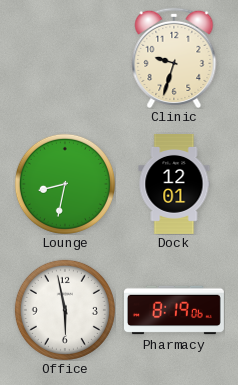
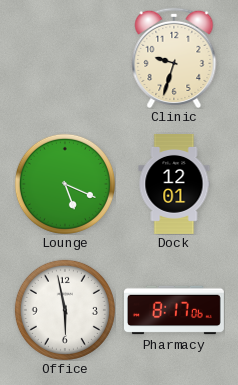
Lounge: 8:32 -> 5:19
Pharmacy: 8:19 -> 8:17
